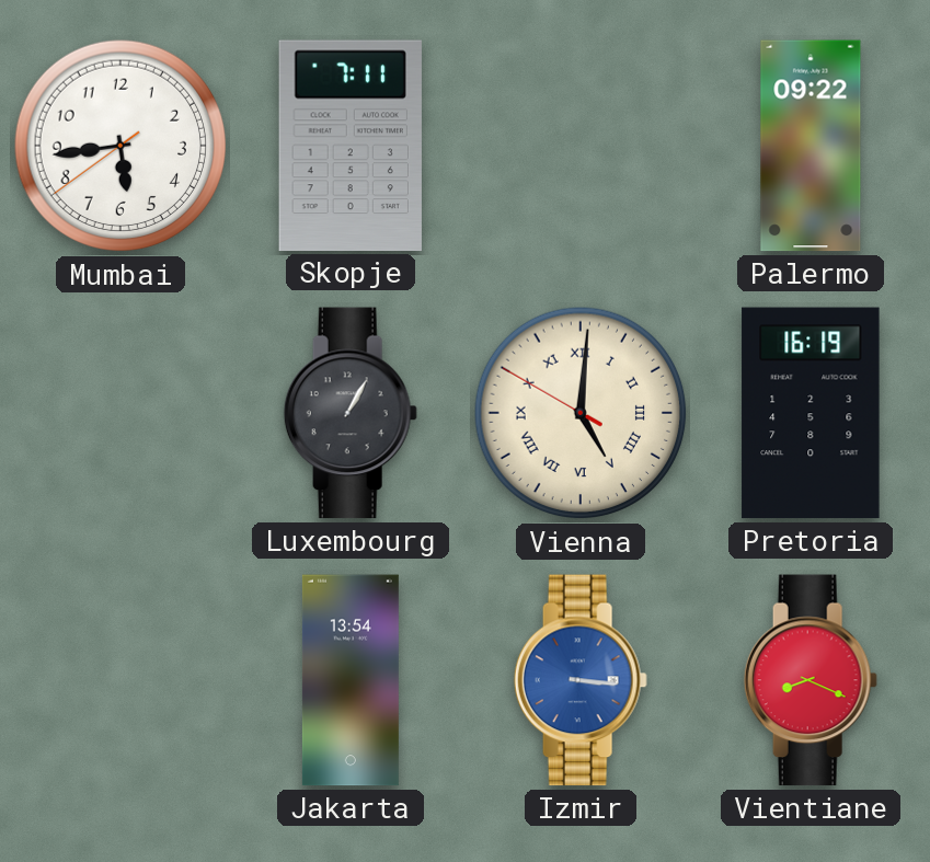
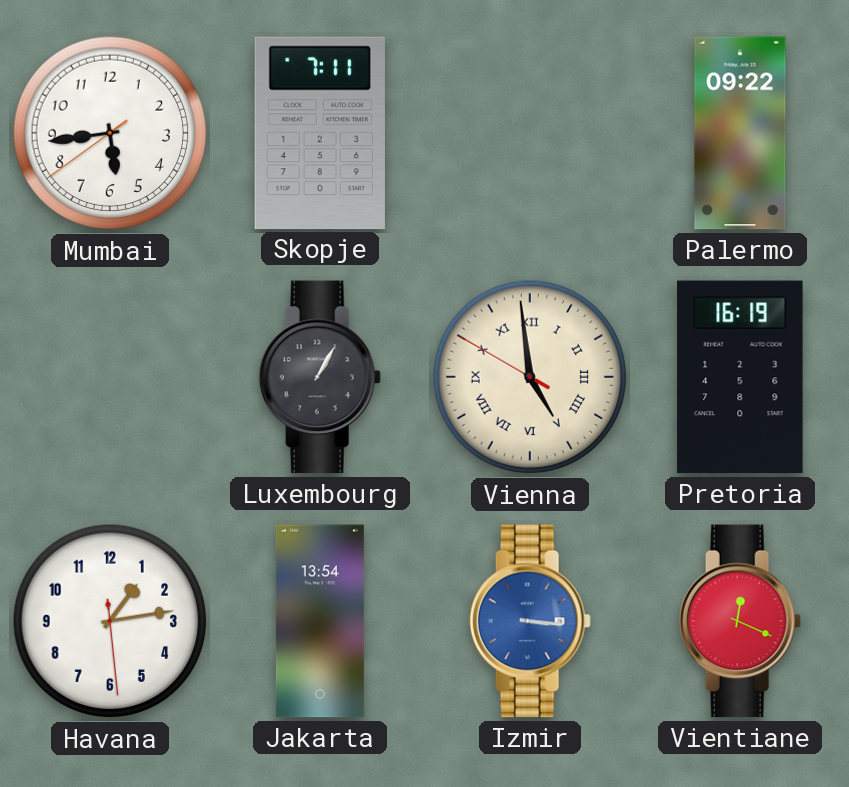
Vienna: 5:00 -> 4:58
Havana: none -> 1:13
Vientiane: 8:19 -> 12:19
